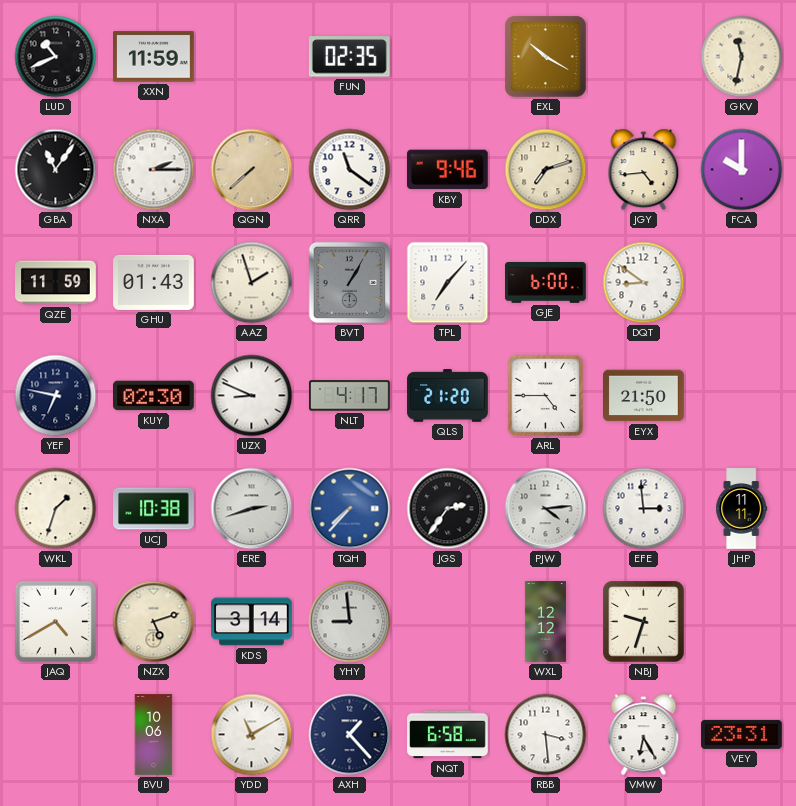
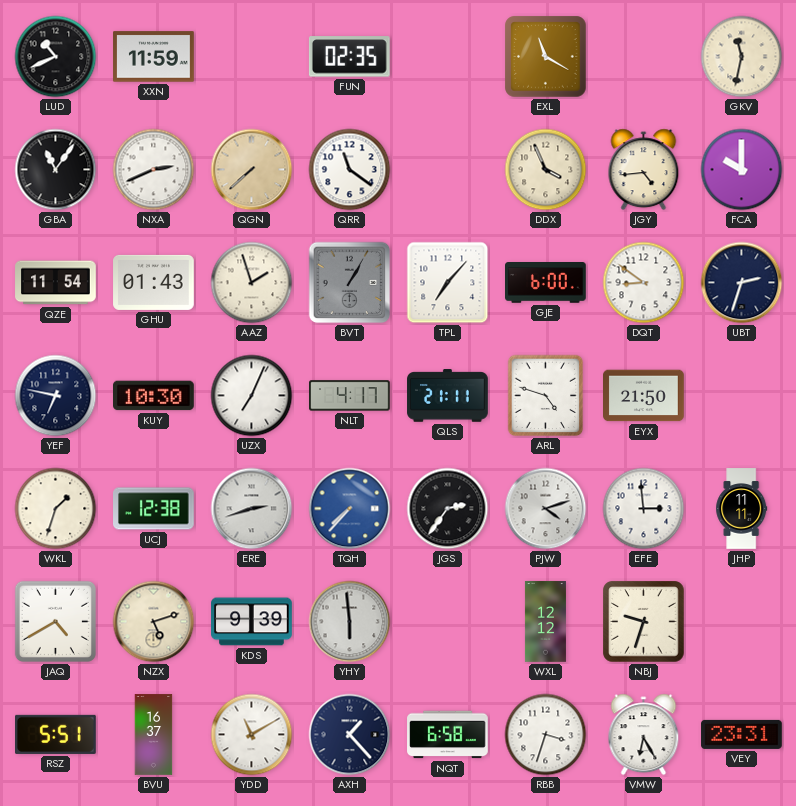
EXL: 10:20 -> 11:20
NXA: 2:15 -> 2:41
KBY: 9:46 -> none
DDX: 7:12 -> 3:56
QZE: 11:59 -> 11:54
UBT: none -> 2:33
KUY: 02:30 -> 10:30
UZX: 8:49 -> 7:04
QLS: 21:20 -> 21:11
ARL: 4:45 -> 4:48
UCJ: 10:38 -> 12:38
PJW: 4:14 -> 4:12
KDS: 3:14 -> 9:39
YHY: 8:59 -> 5:59
RSZ: none -> 5:51
BVU: 10:06 -> 16:37
RBB: 3:29 -> 3:33
